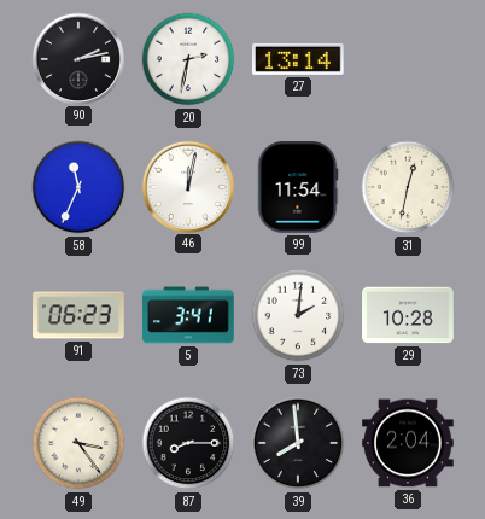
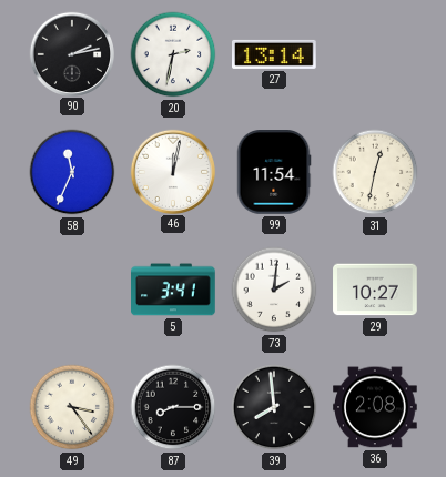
91: 06:23 -> none
29: 10:28 -> 10:27
36: 2:04 -> 2:08
